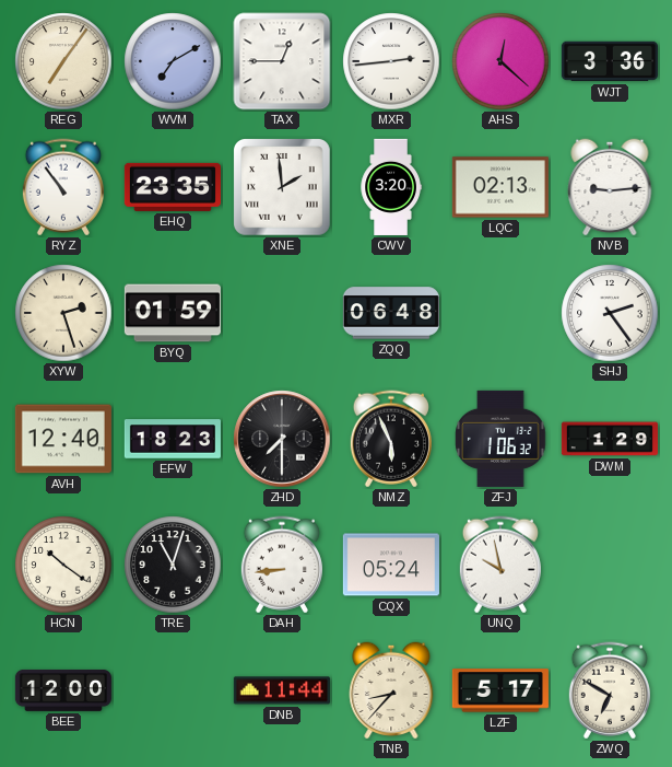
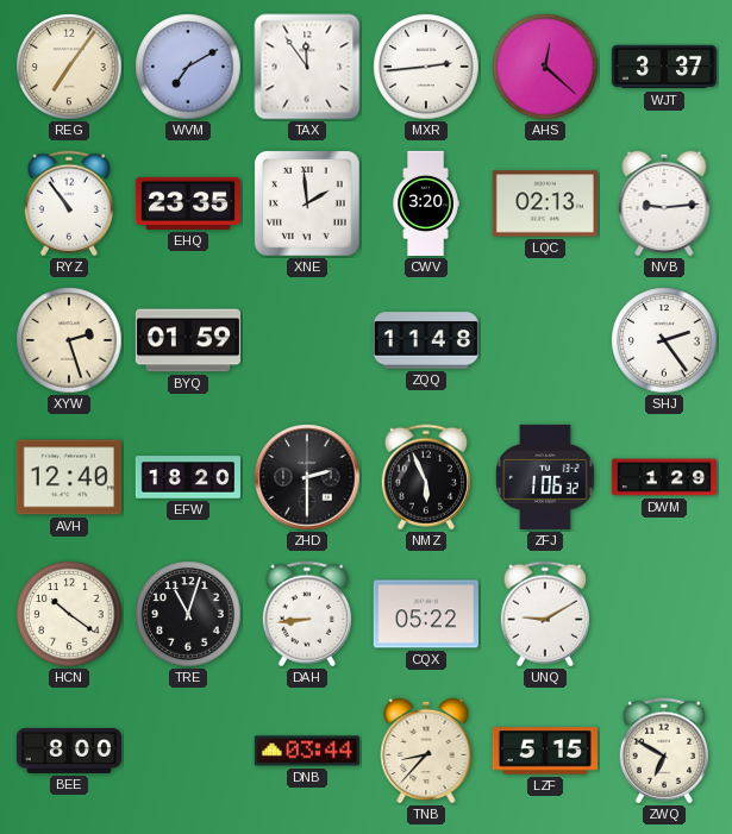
TAX: 12:45 -> 11:54
WJT: 3:36 -> 3:37
ZQQ: 06:48 -> 11:48
EFW: 18:23 -> 18:20
ZHD: 7:30 -> 2:30
CQX: 05:24 -> 05:22
UNQ: 9:58 -> 9:10
BEE: 12:00 -> 8:00
DNB: 11:44 -> 03:44
LZF: 5:17 -> 5:15
